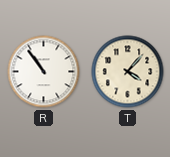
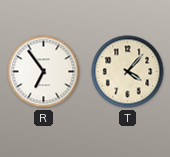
R: 10:54 -> 6:54
